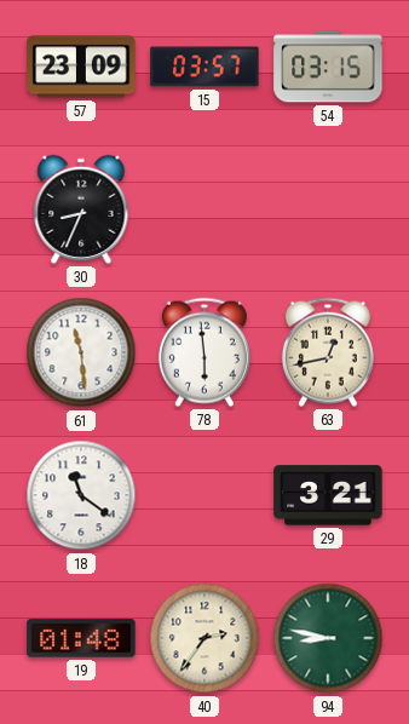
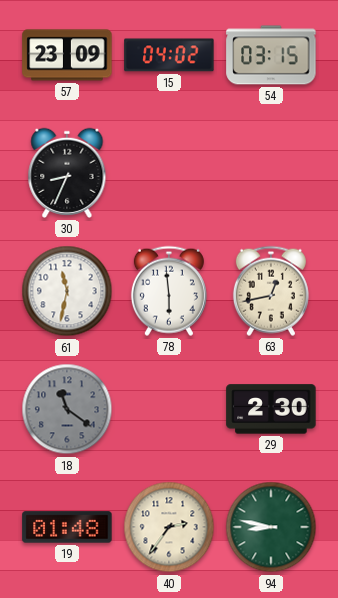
15: 03:57 -> 04:02
61: 11:29 -> 11:32
18 dial: white -> grey
29: 3:21 -> 2:30
